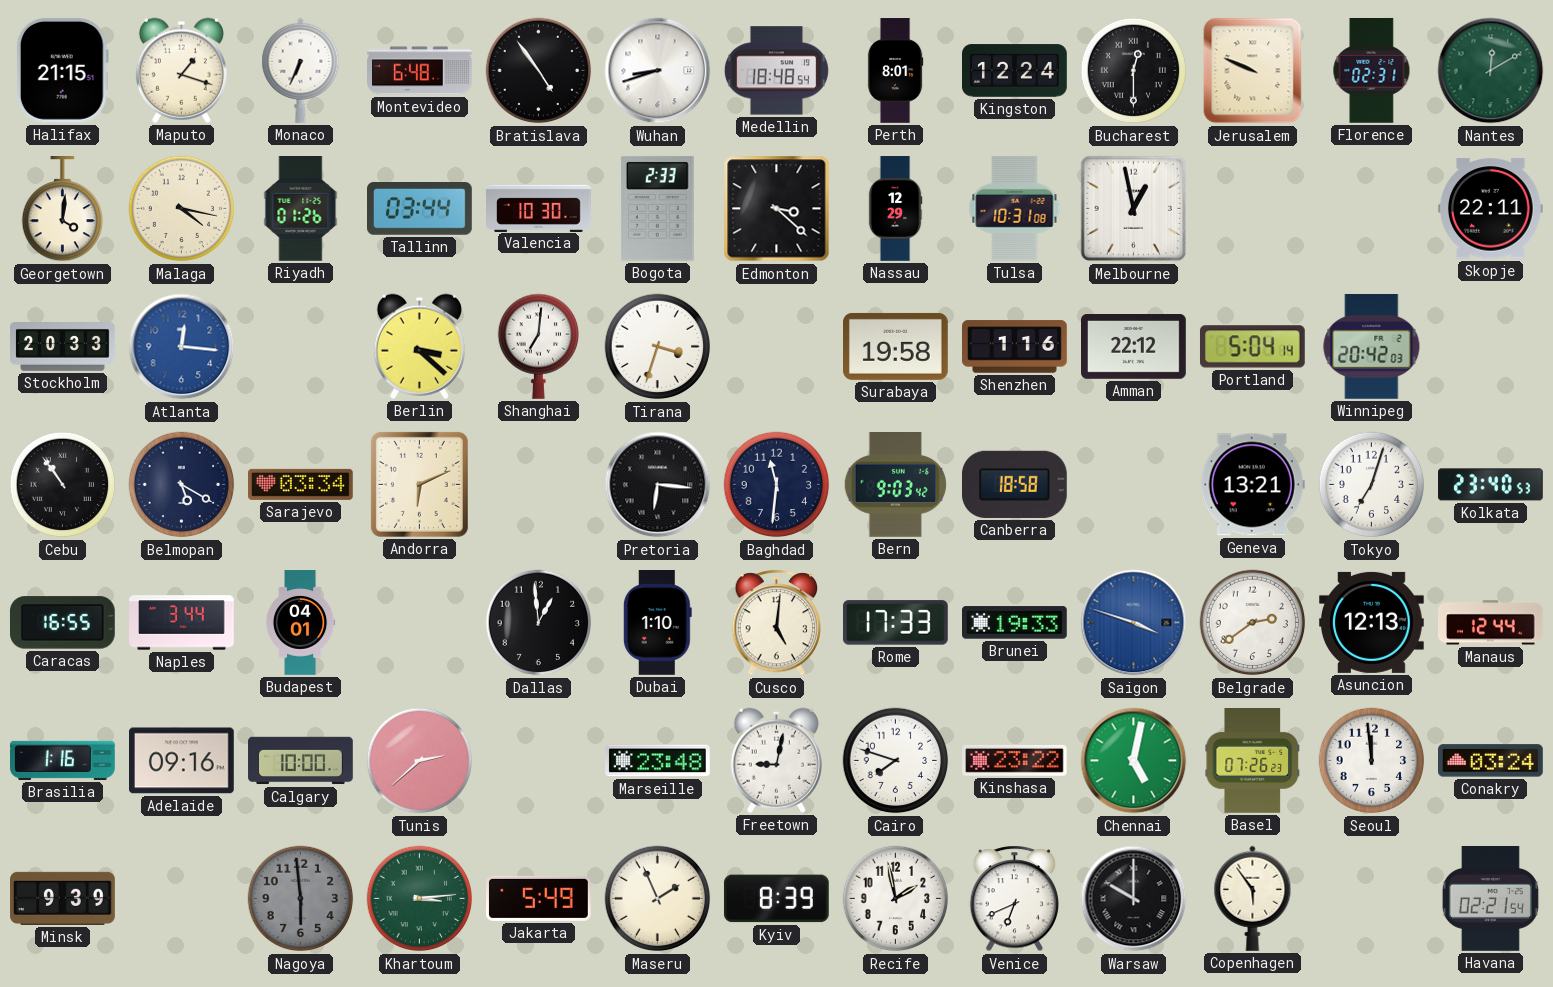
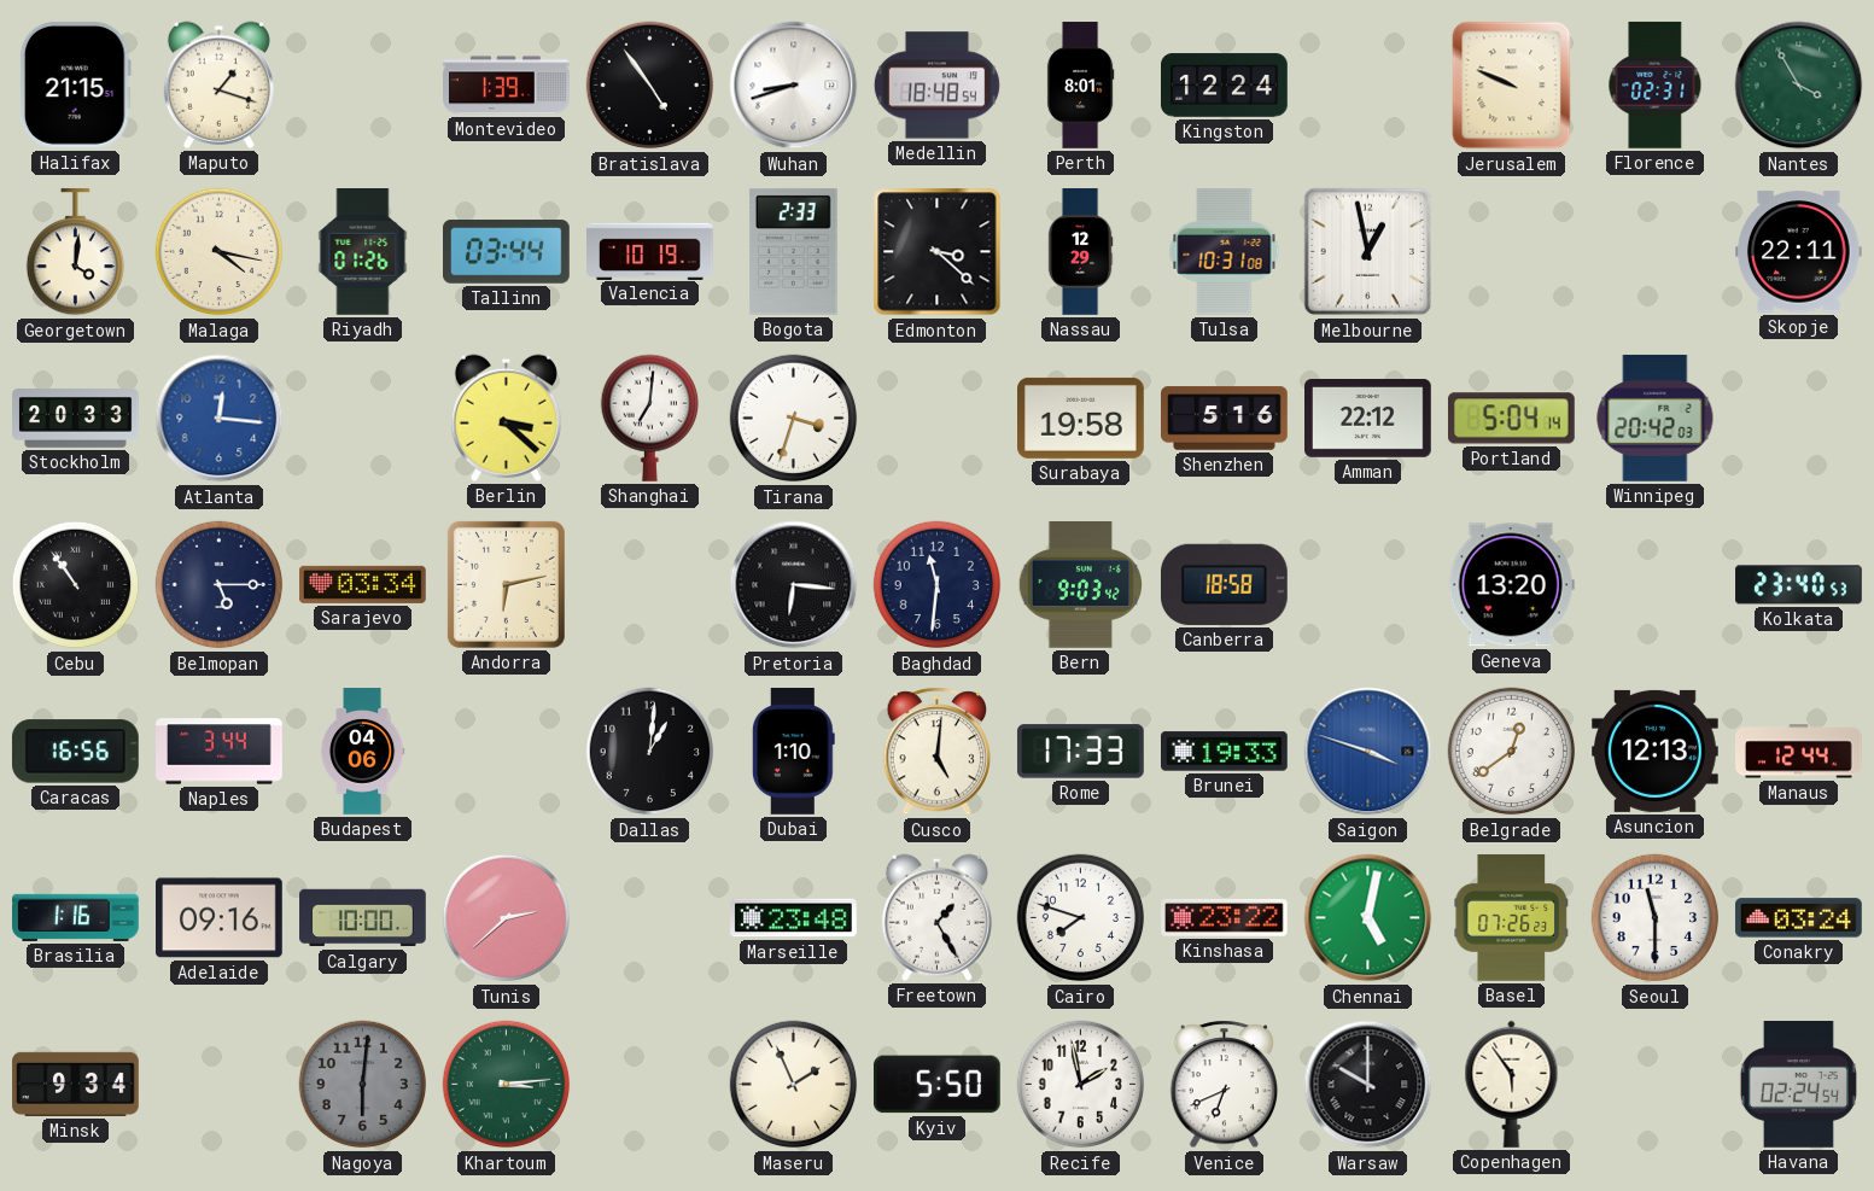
Monaco: 6:34 -> none
Montevideo: 6:48 -> 1:39
Bucharest: 12:30 -> none
Nantes: 12:10 -> 3:55
Valencia: 10:30 -> 10:19
Shenzhen: 1:16 -> 5:16
Belmopan: 5:20 -> 5:15
Andorra: 6:11 -> 6:13
Geneva: 13:21 -> 13:20
Tokyo: 7:03 -> none
Caracas: 16:55 -> 16:56
Budapest: 04:01 -> 04:06
Dallas: 12:59 -> 1:01
Belgrade: 2:39 -> 12:39
Freetown: 9:02 -> 1:25
Seoul: 11:59 -> 11:30
Minsk: 9:39 -> 9:34
Nagoya: 5:59 -> 6:01
Jakarta: 5:49 -> none
Kyiv: 8:39 -> 5:50
Havana: 02:21 -> 02:24
